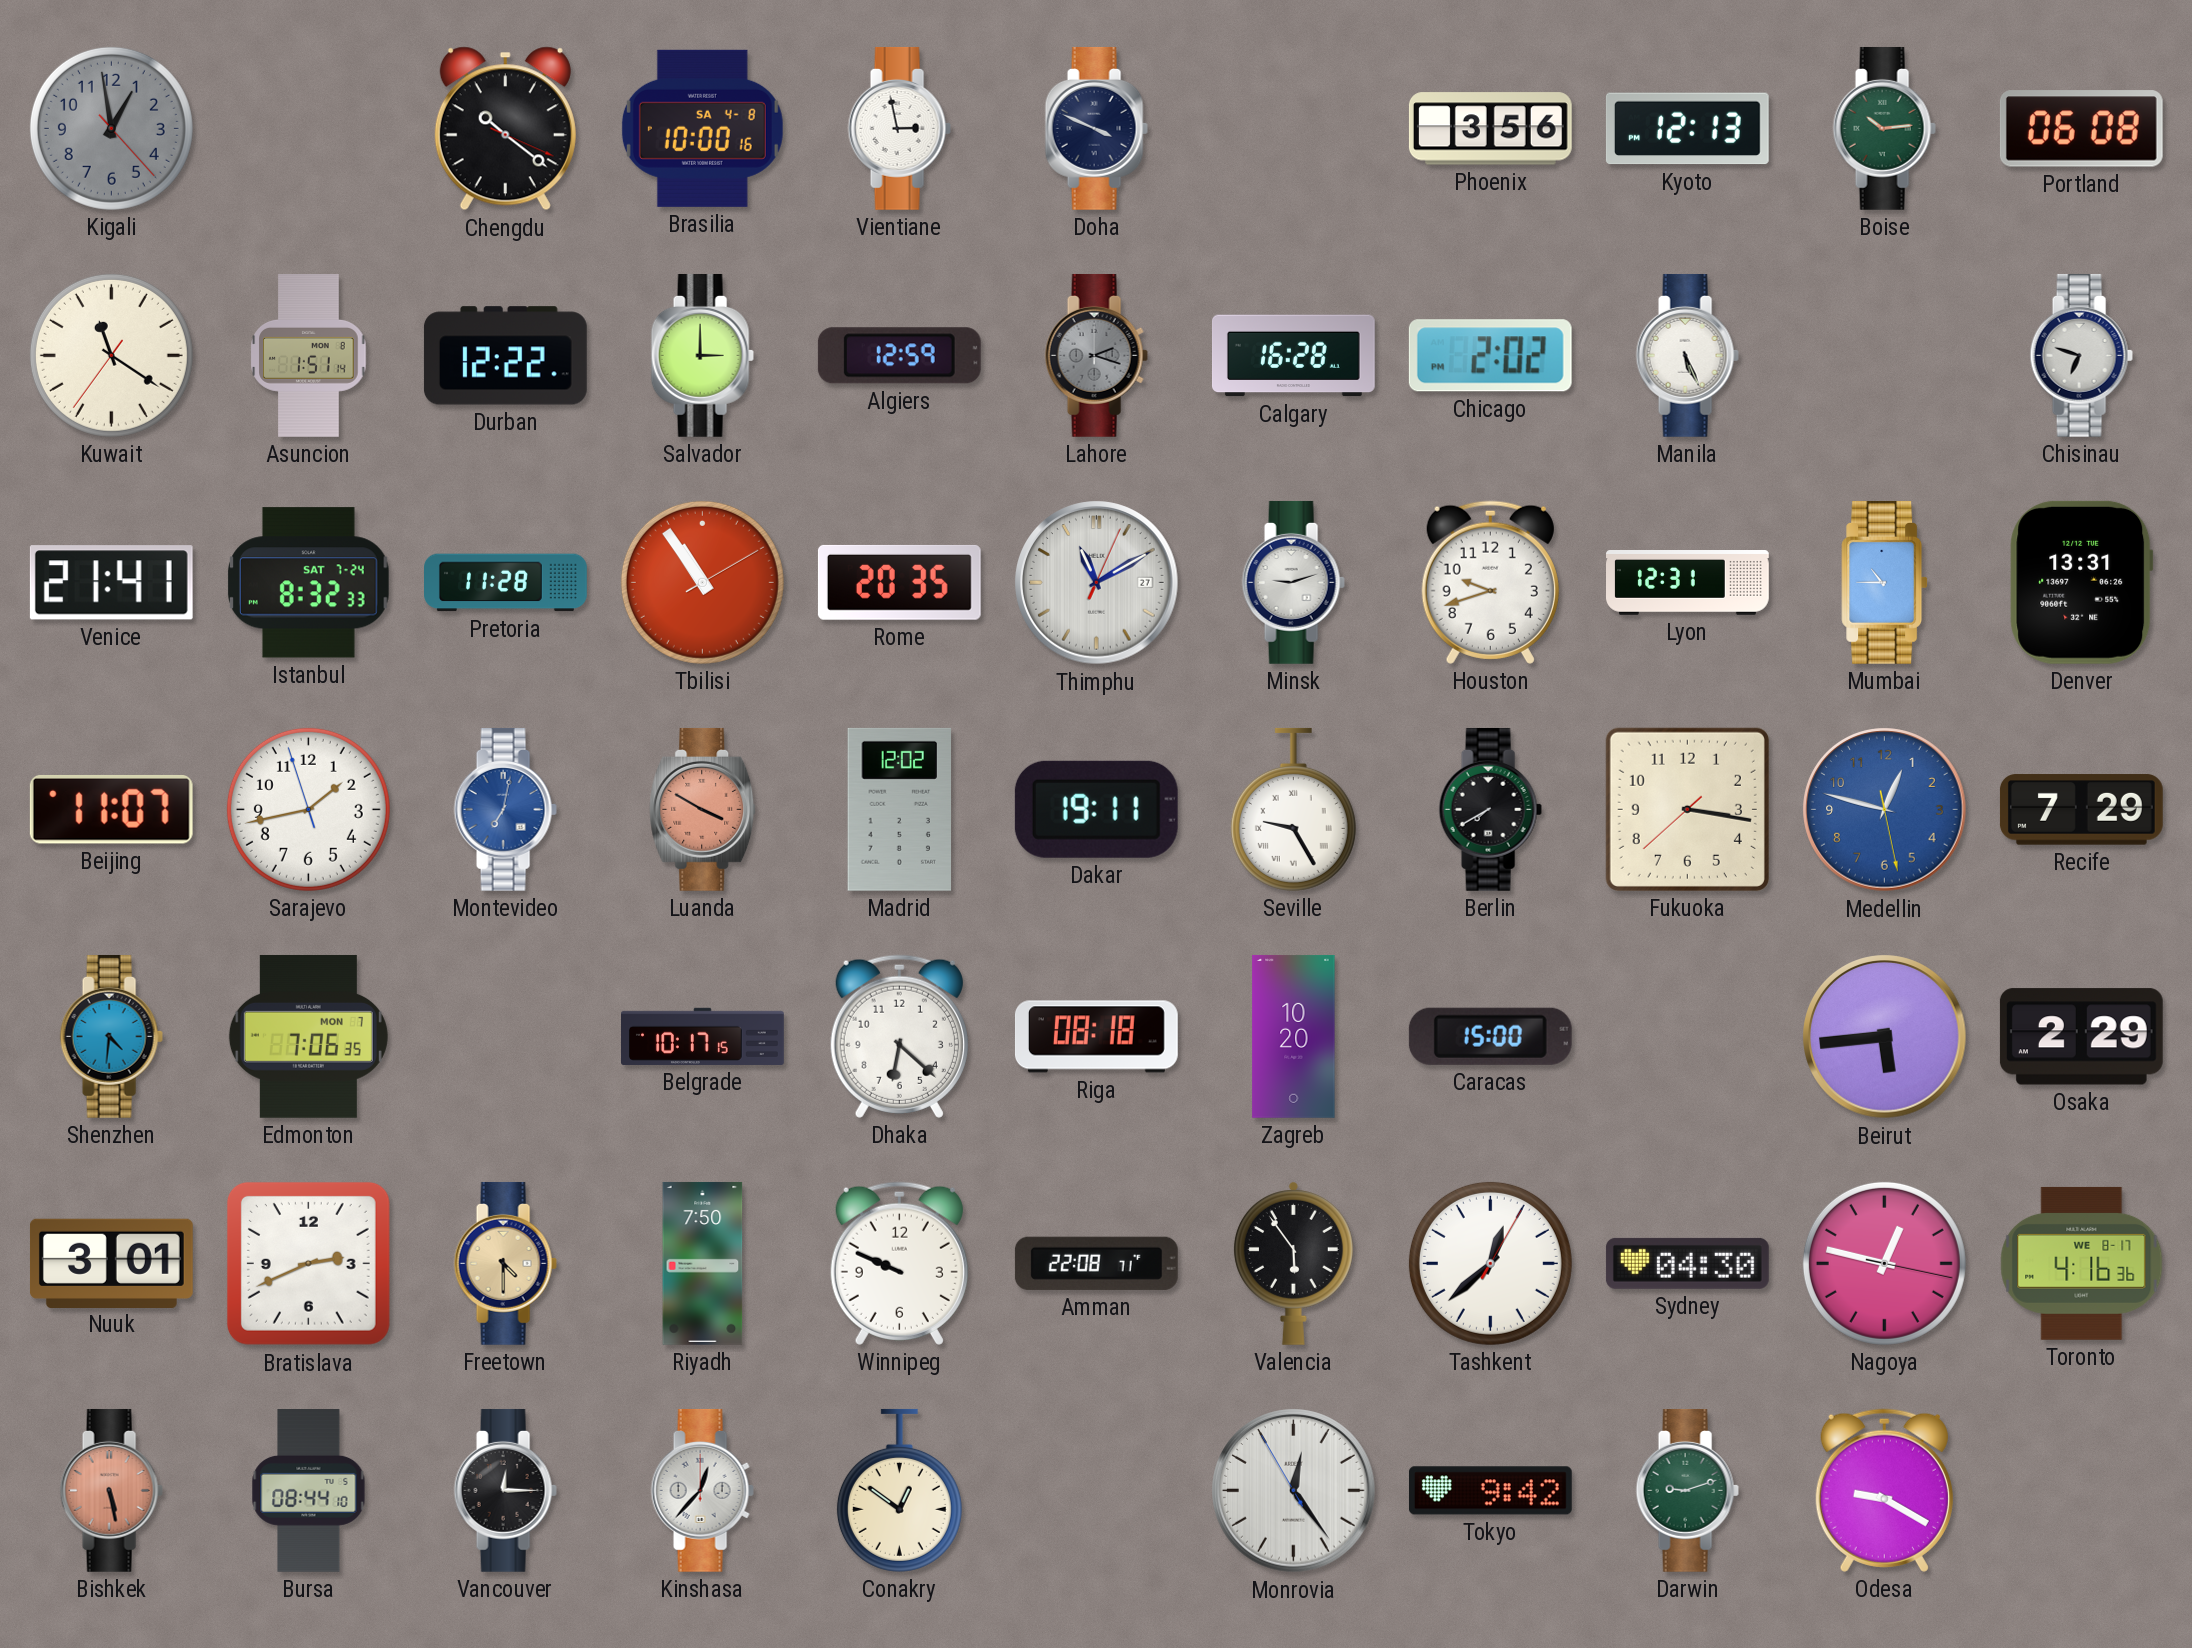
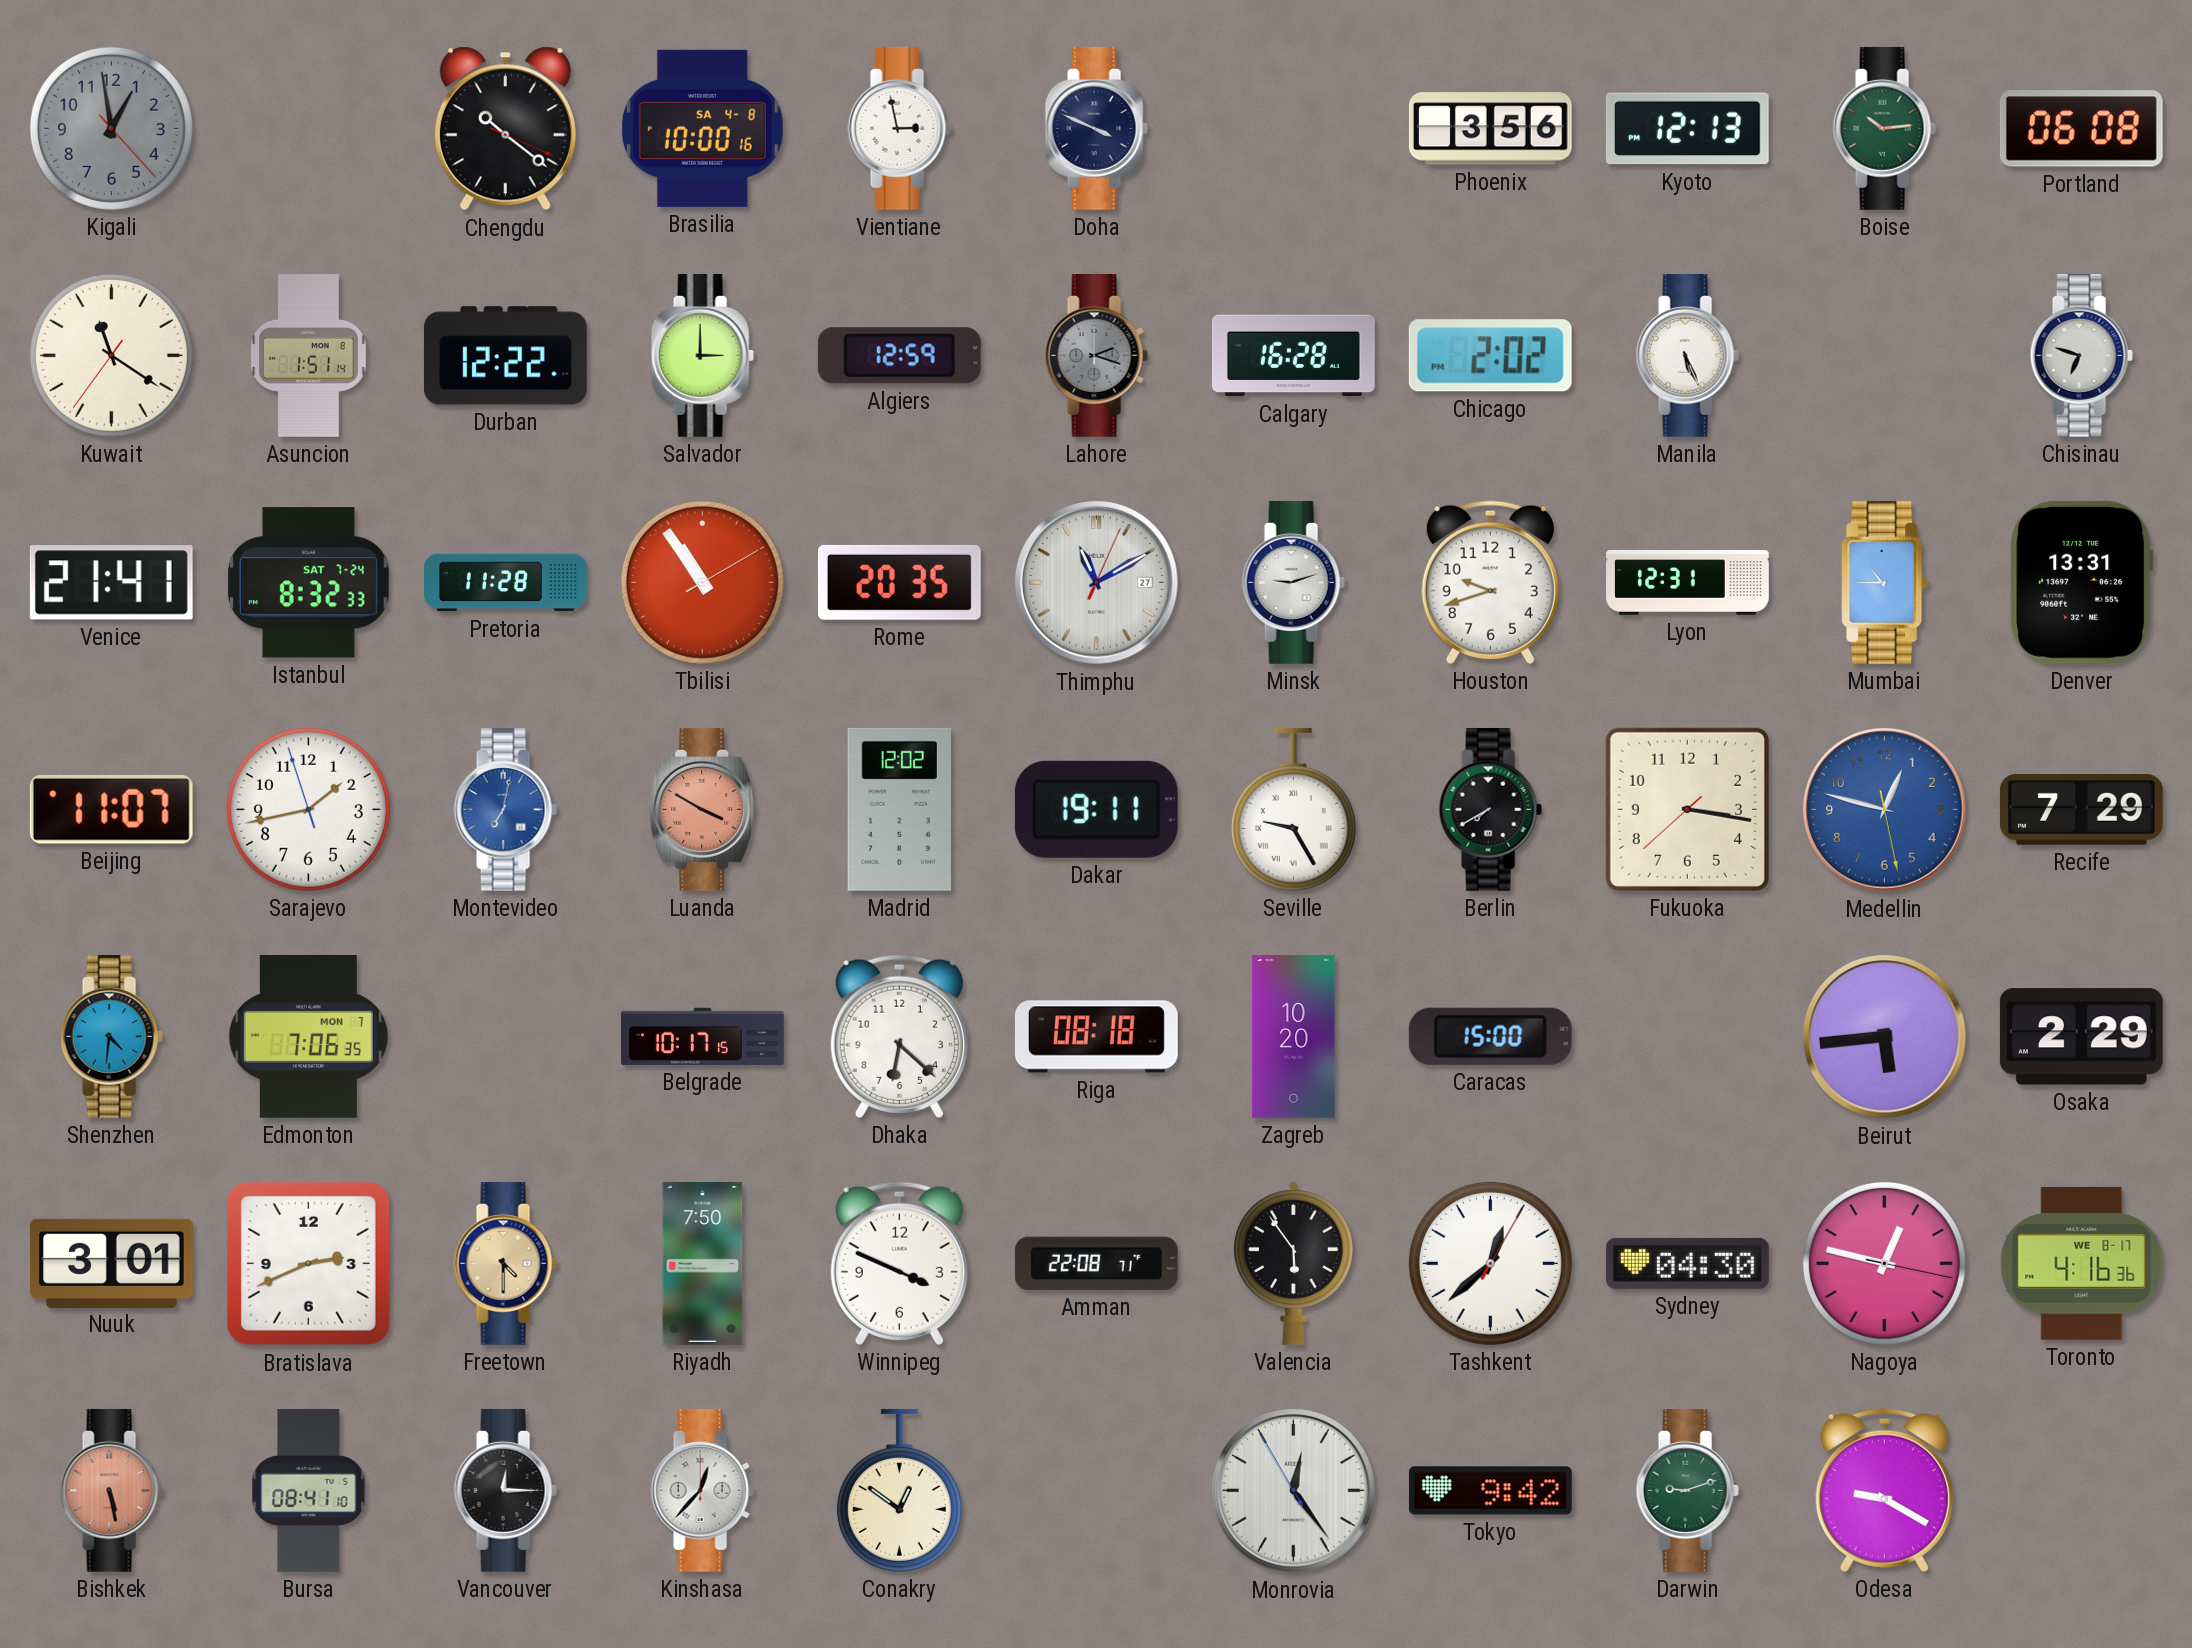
Winnipeg: 9:49 -> 3:49
Bursa: 08:44 -> 08:41
